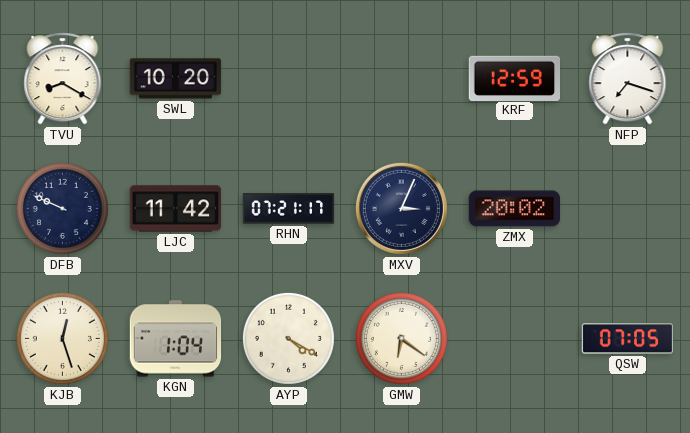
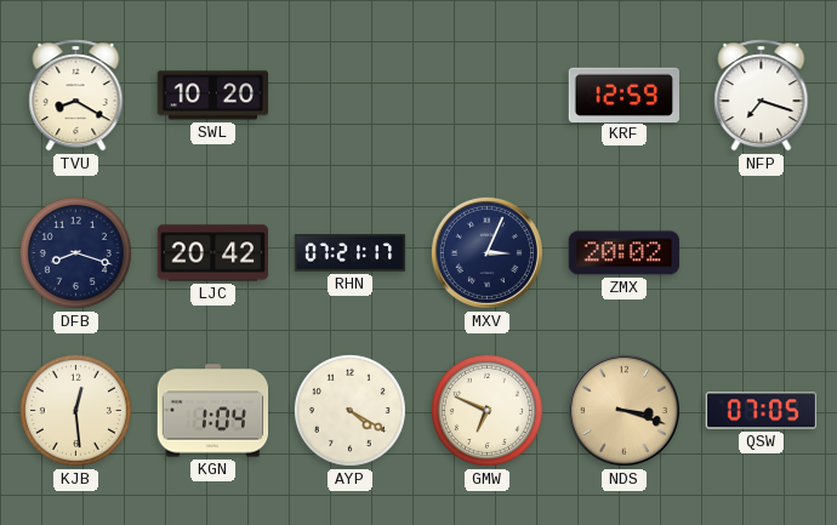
DFB: 9:49 -> 8:18
LJC: 11:42 -> 20:42
KJB: 12:27 -> 12:29
GMW: 6:21 -> 6:49
NDS: none -> 3:18
